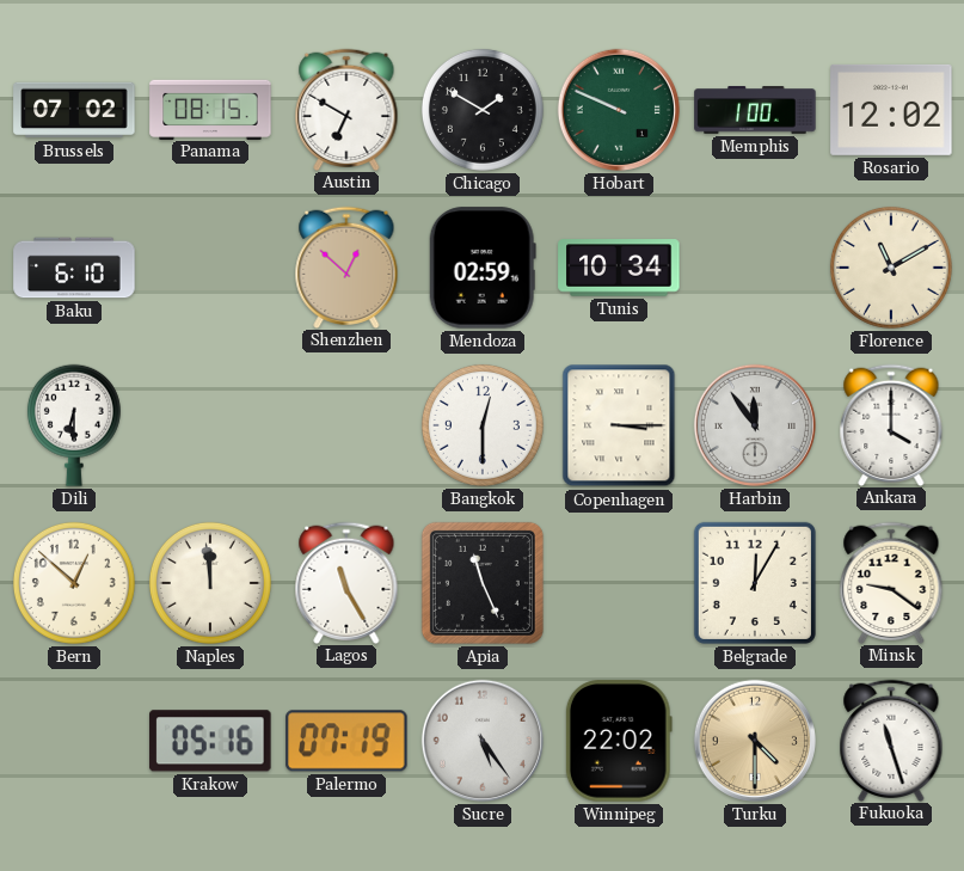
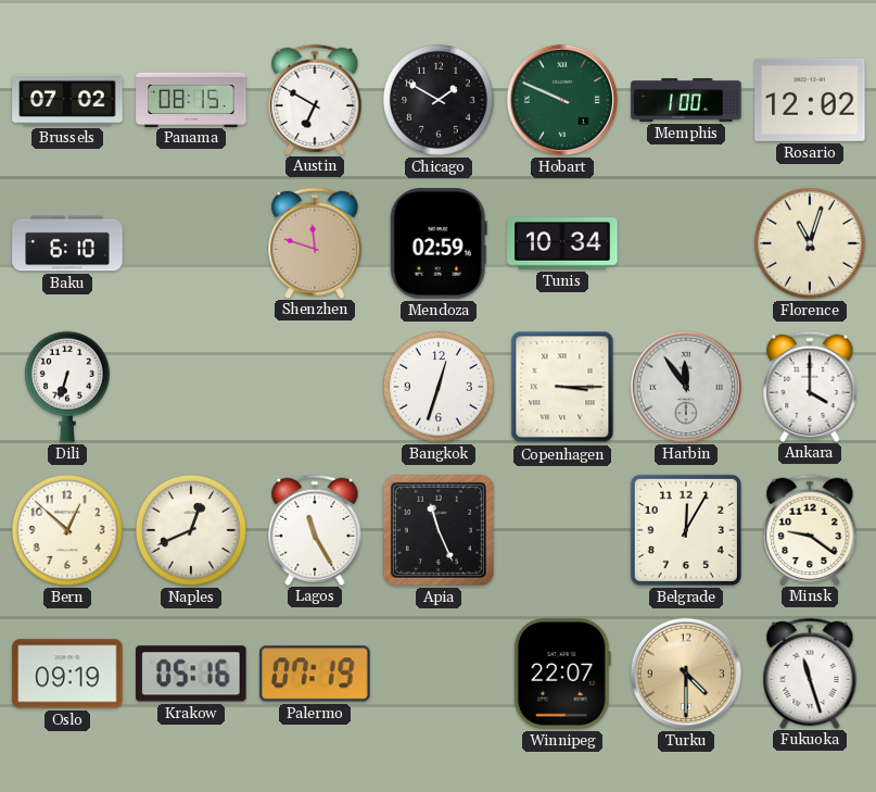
Shenzhen: 12:52 -> 11:48
Florence: 11:10 -> 11:03
Dili: 6:30 -> 6:33
Bangkok: 12:30 -> 12:33
Naples: 11:59 -> 12:41
Oslo: none -> 09:19
Sucre: 5:24 -> none
Winnipeg: 22:02 -> 22:07
